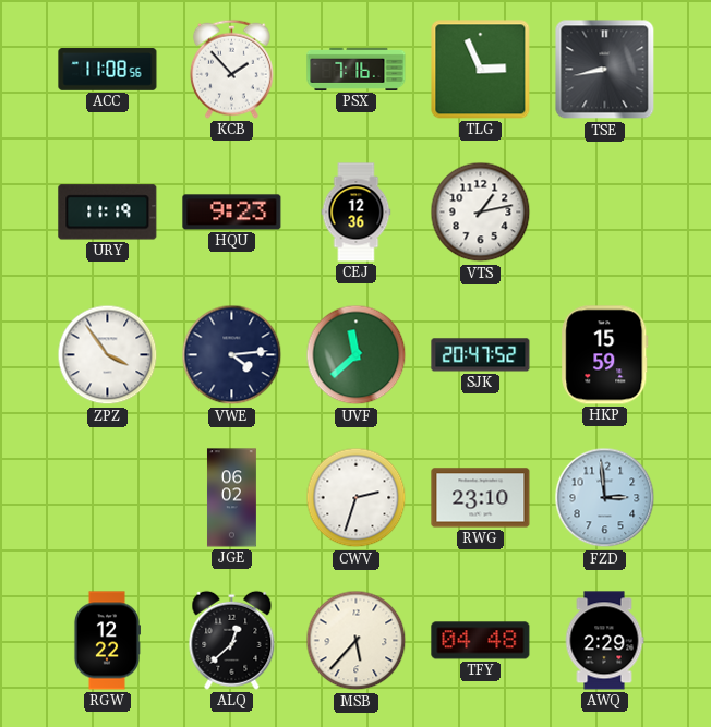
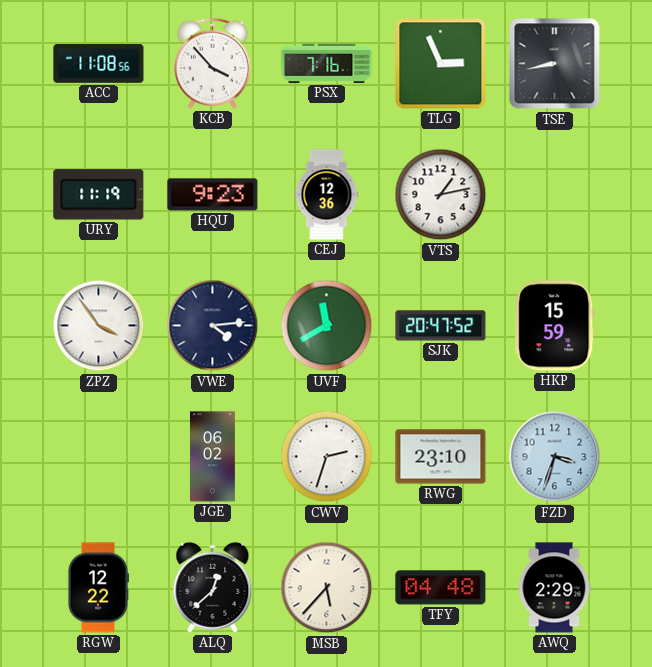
KCB: 1:53 -> 3:53
UVF: 11:38 -> 11:40
FZD: 2:59 -> 3:33
